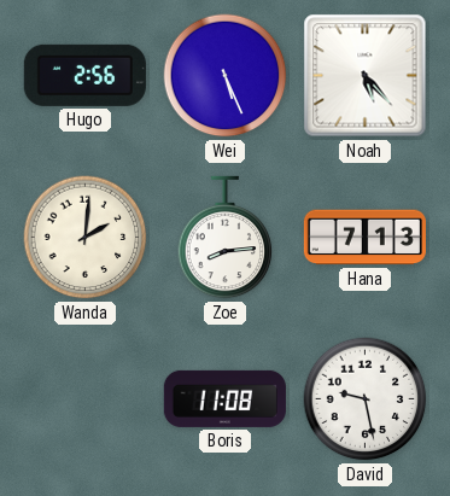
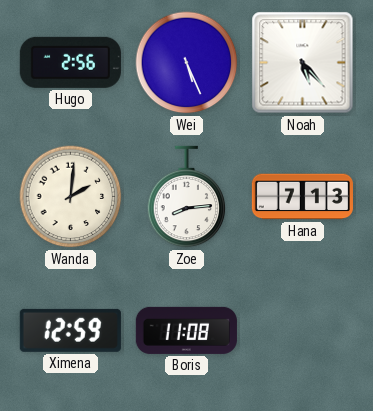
Ximena: none -> 12:59
David: 9:28 -> none
